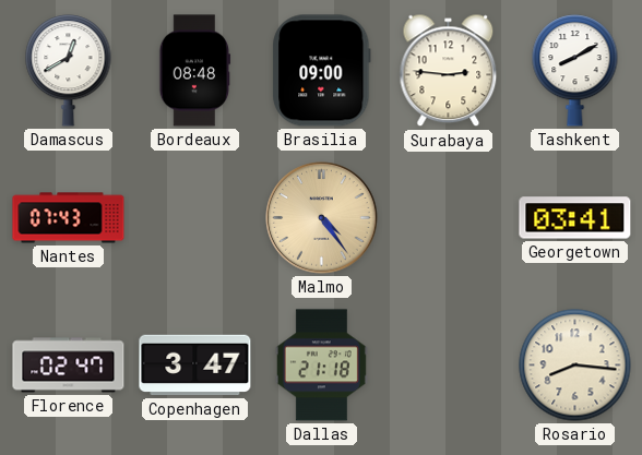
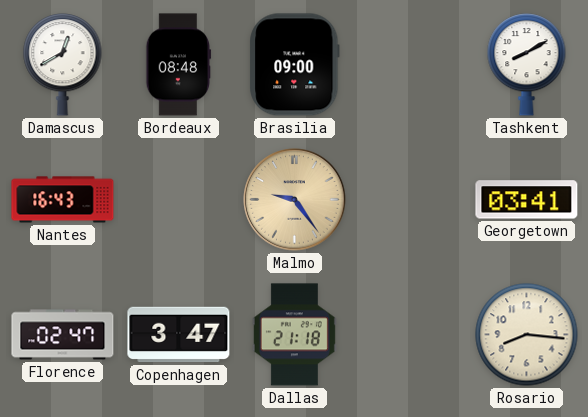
Surabaya: 2:46 -> none
Nantes: 07:43 -> 16:43
Malmo: 4:24 -> 9:24
